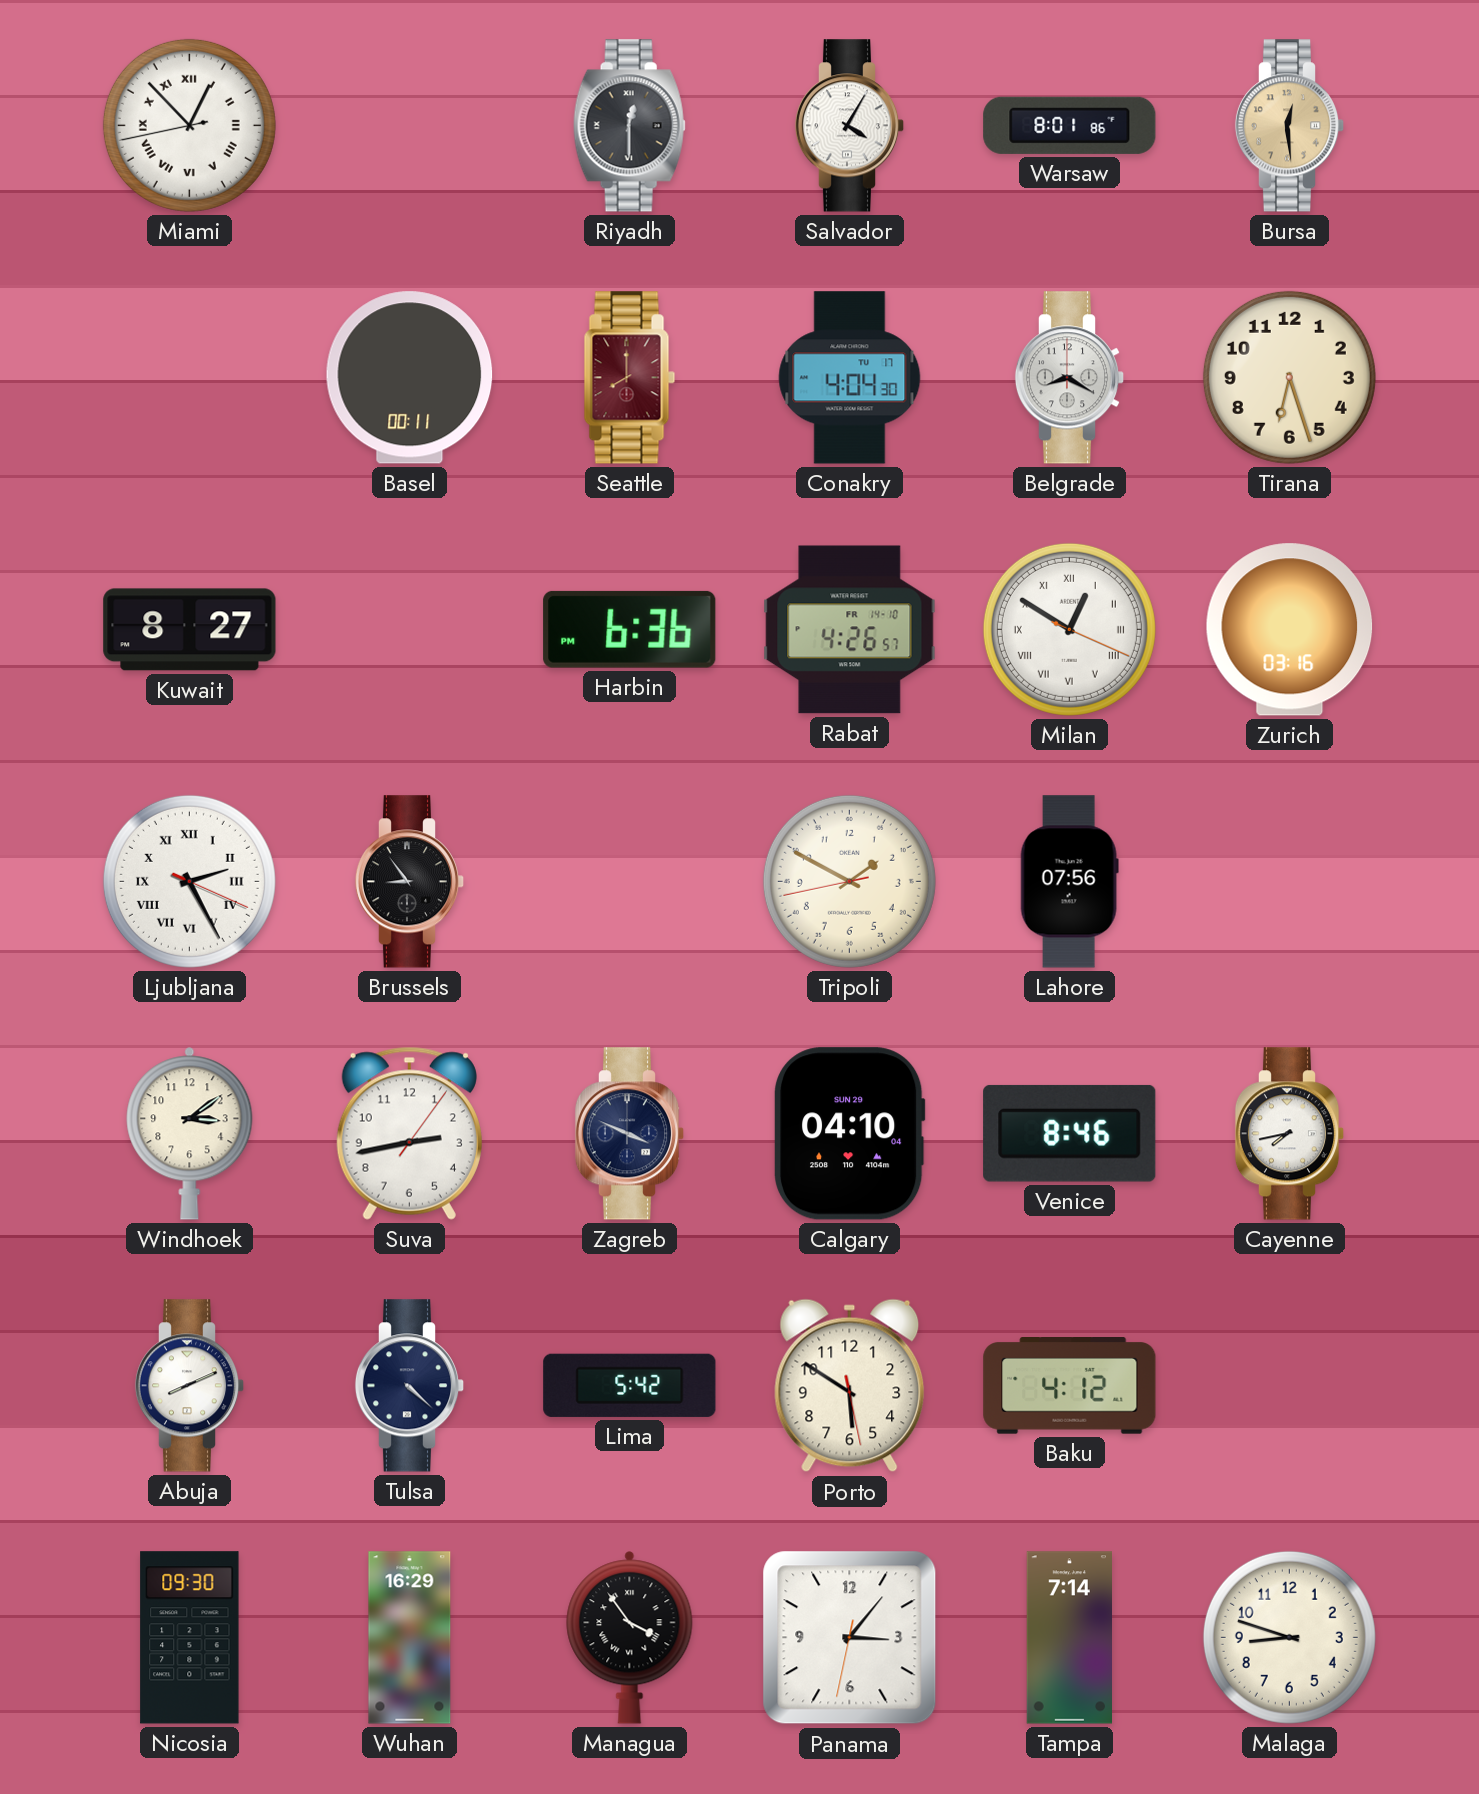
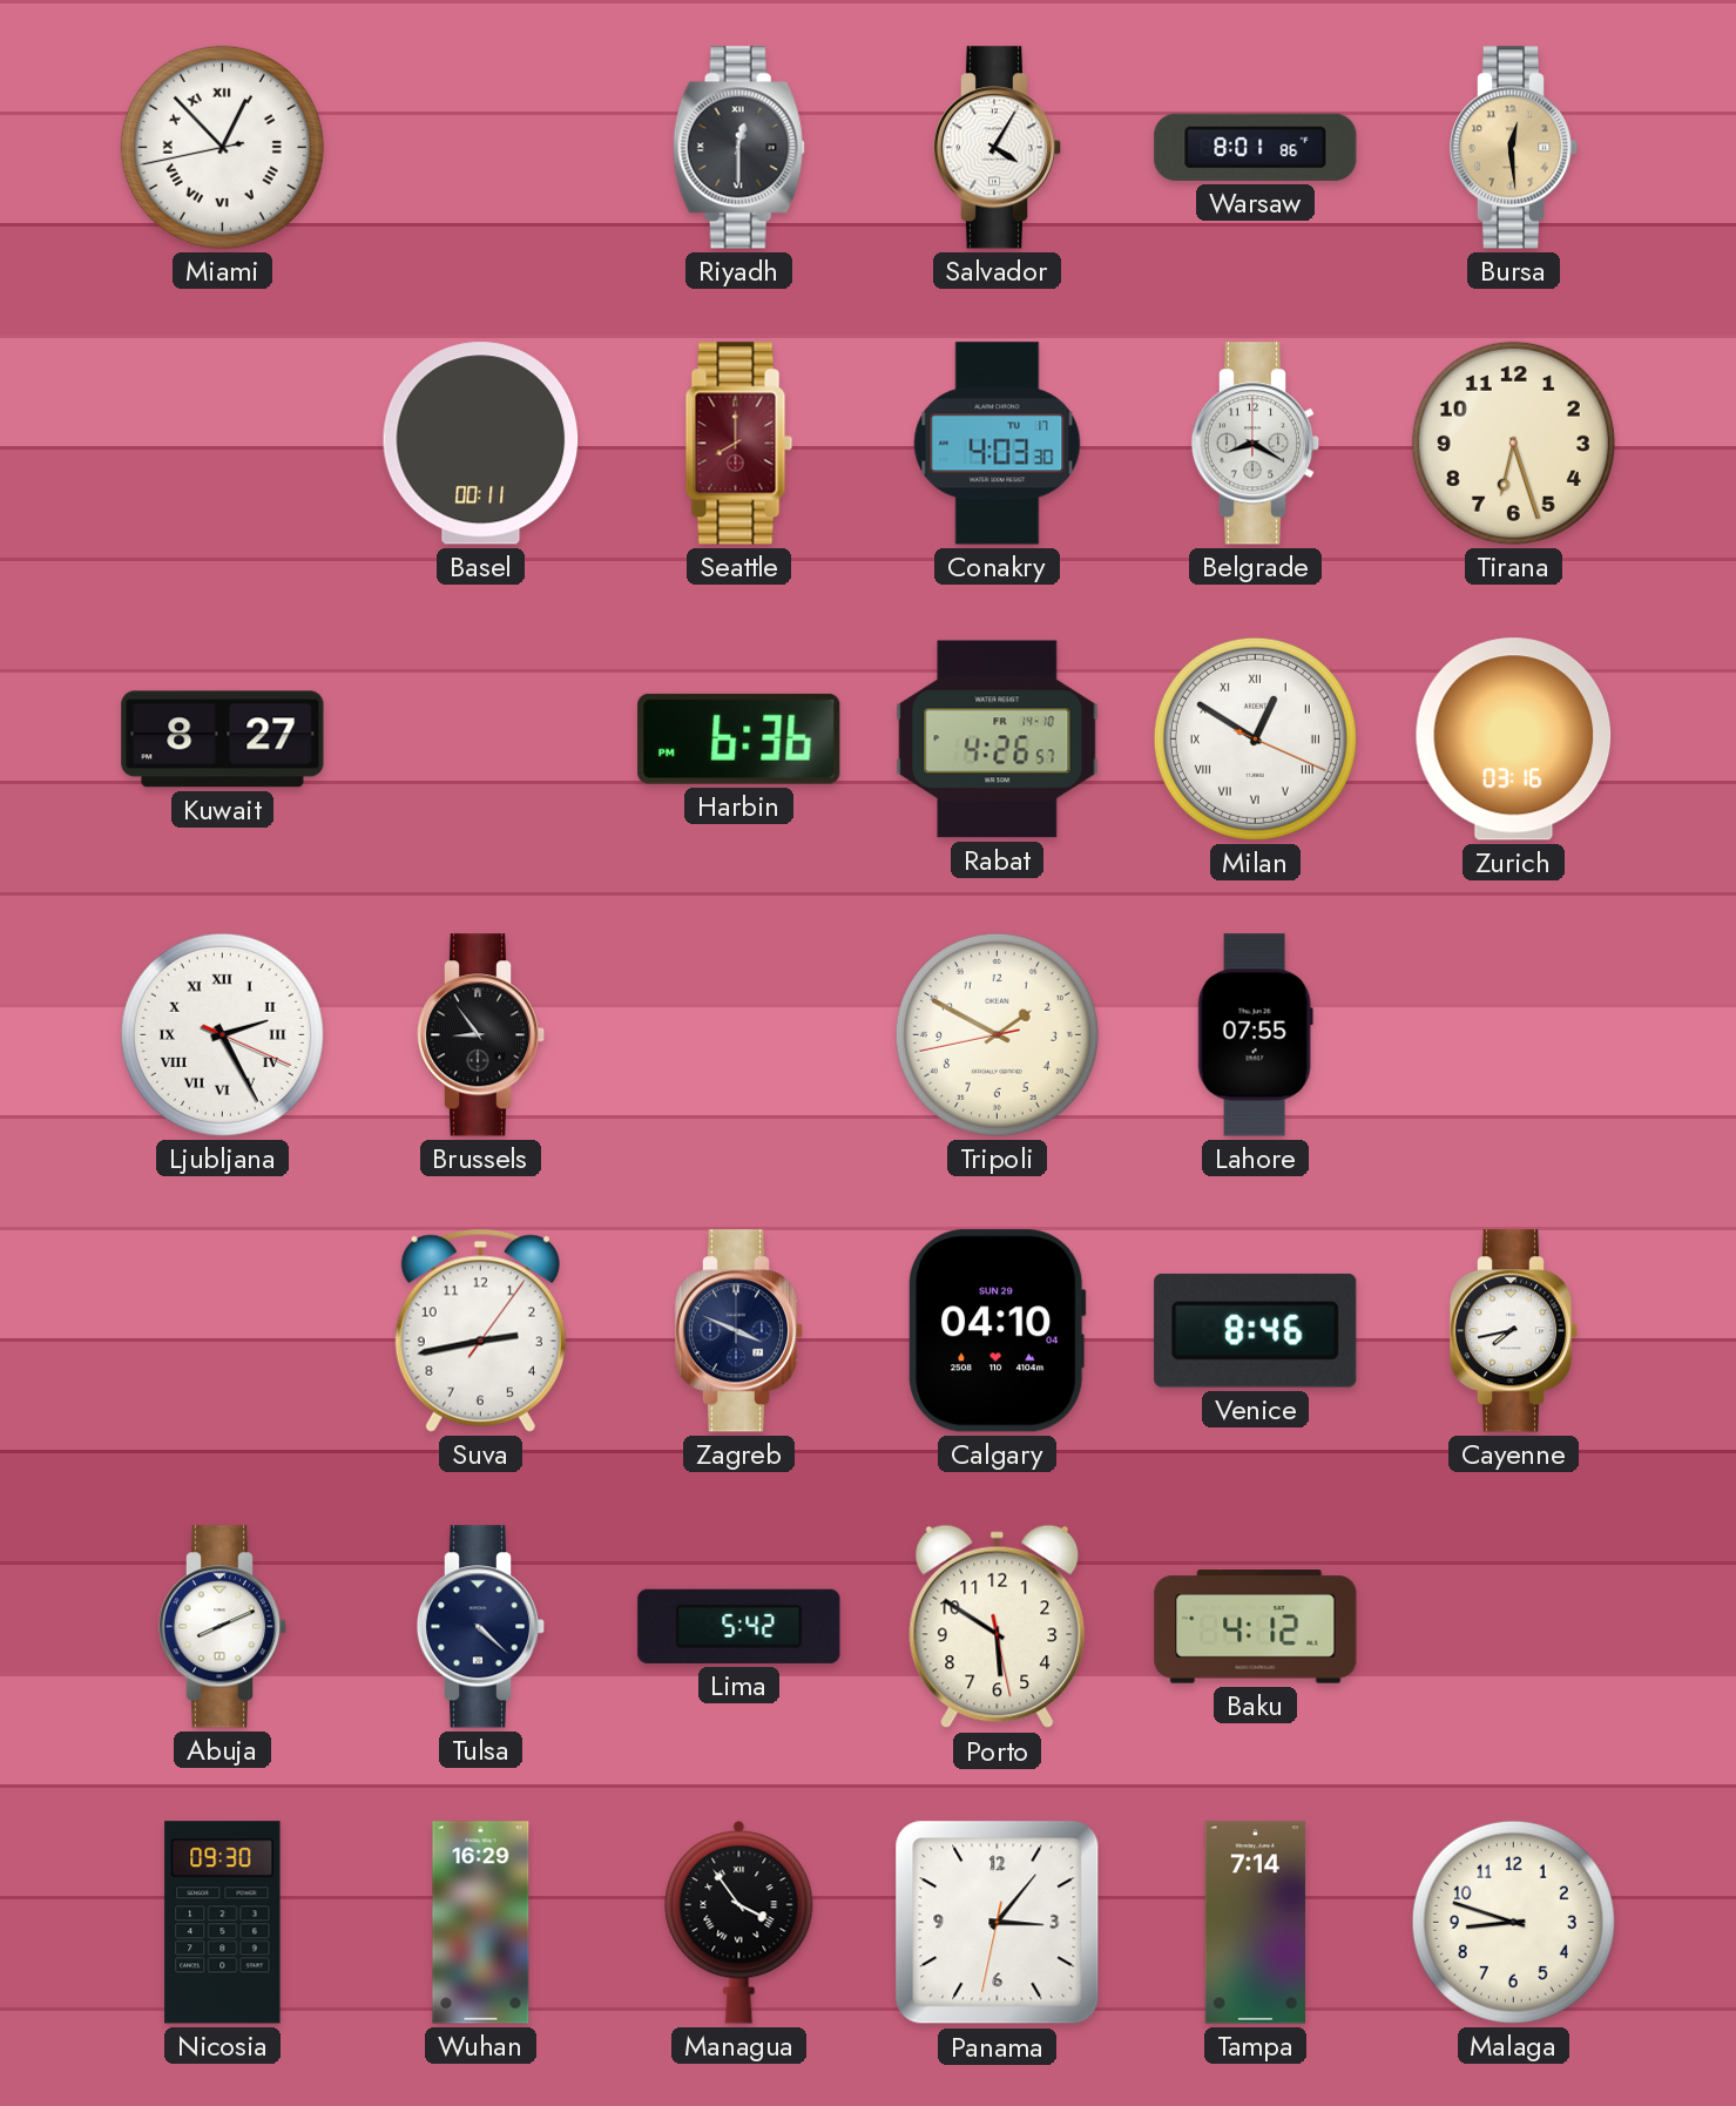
Conakry: 4:04 -> 4:03
Lahore: 07:56 -> 07:55
Windhoek: 3:09 -> none
